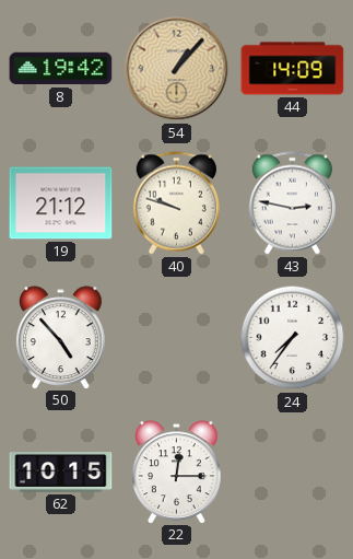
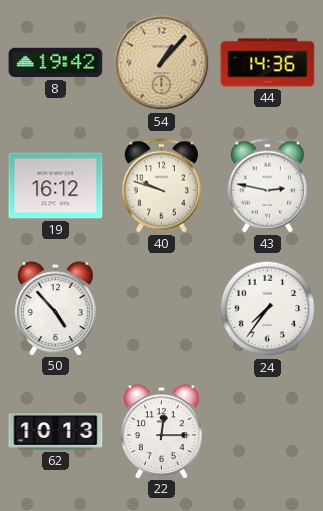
44: 14:09 -> 14:36
19: 21:12 -> 16:12
62: 10:15 -> 10:13
